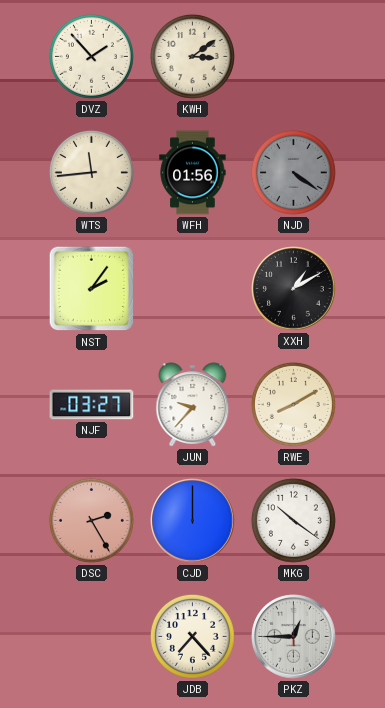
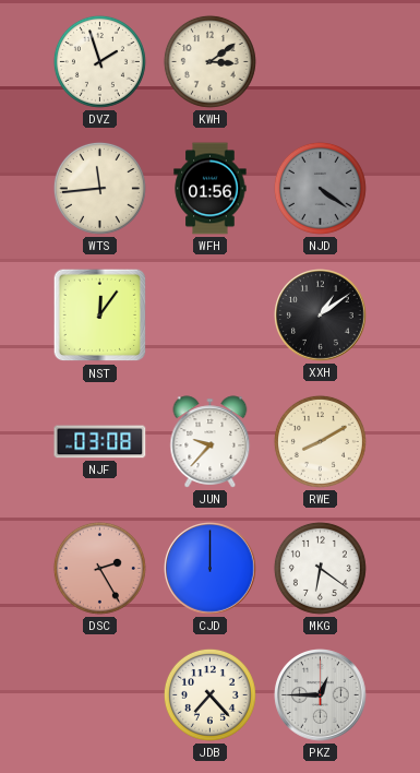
DVZ: 1:53 -> 1:57
NST: 2:06 -> 12:06
XXH: 1:10 -> 1:09
NJF: 03:27 -> 03:08
MKG: 10:21 -> 6:21
